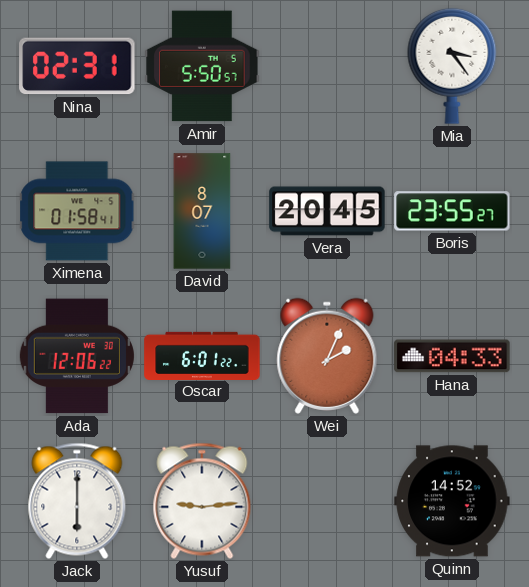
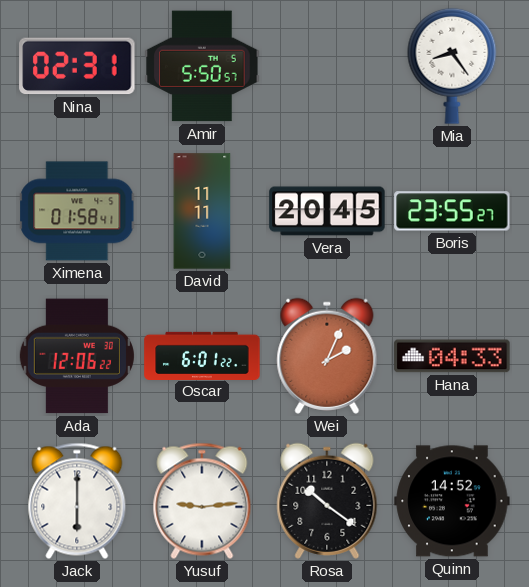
Mia: 3:24 -> 8:24
David: 8:07 -> 11:11
Rosa: none -> 10:21
